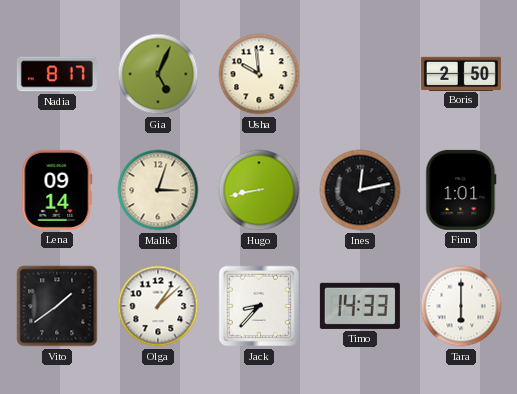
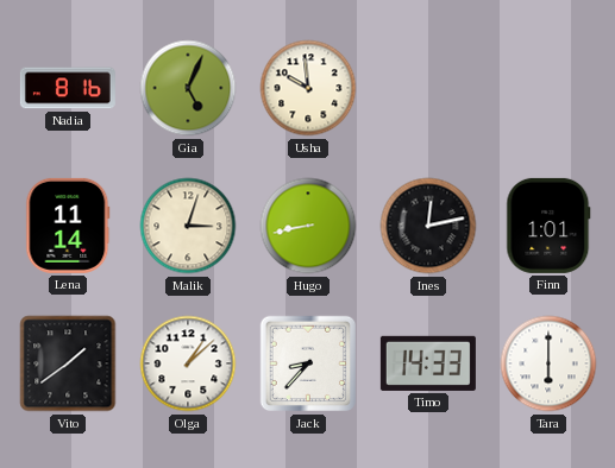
Nadia: 8:17 -> 8:16
Boris: 2:50 -> none
Lena: 09:14 -> 11:14
